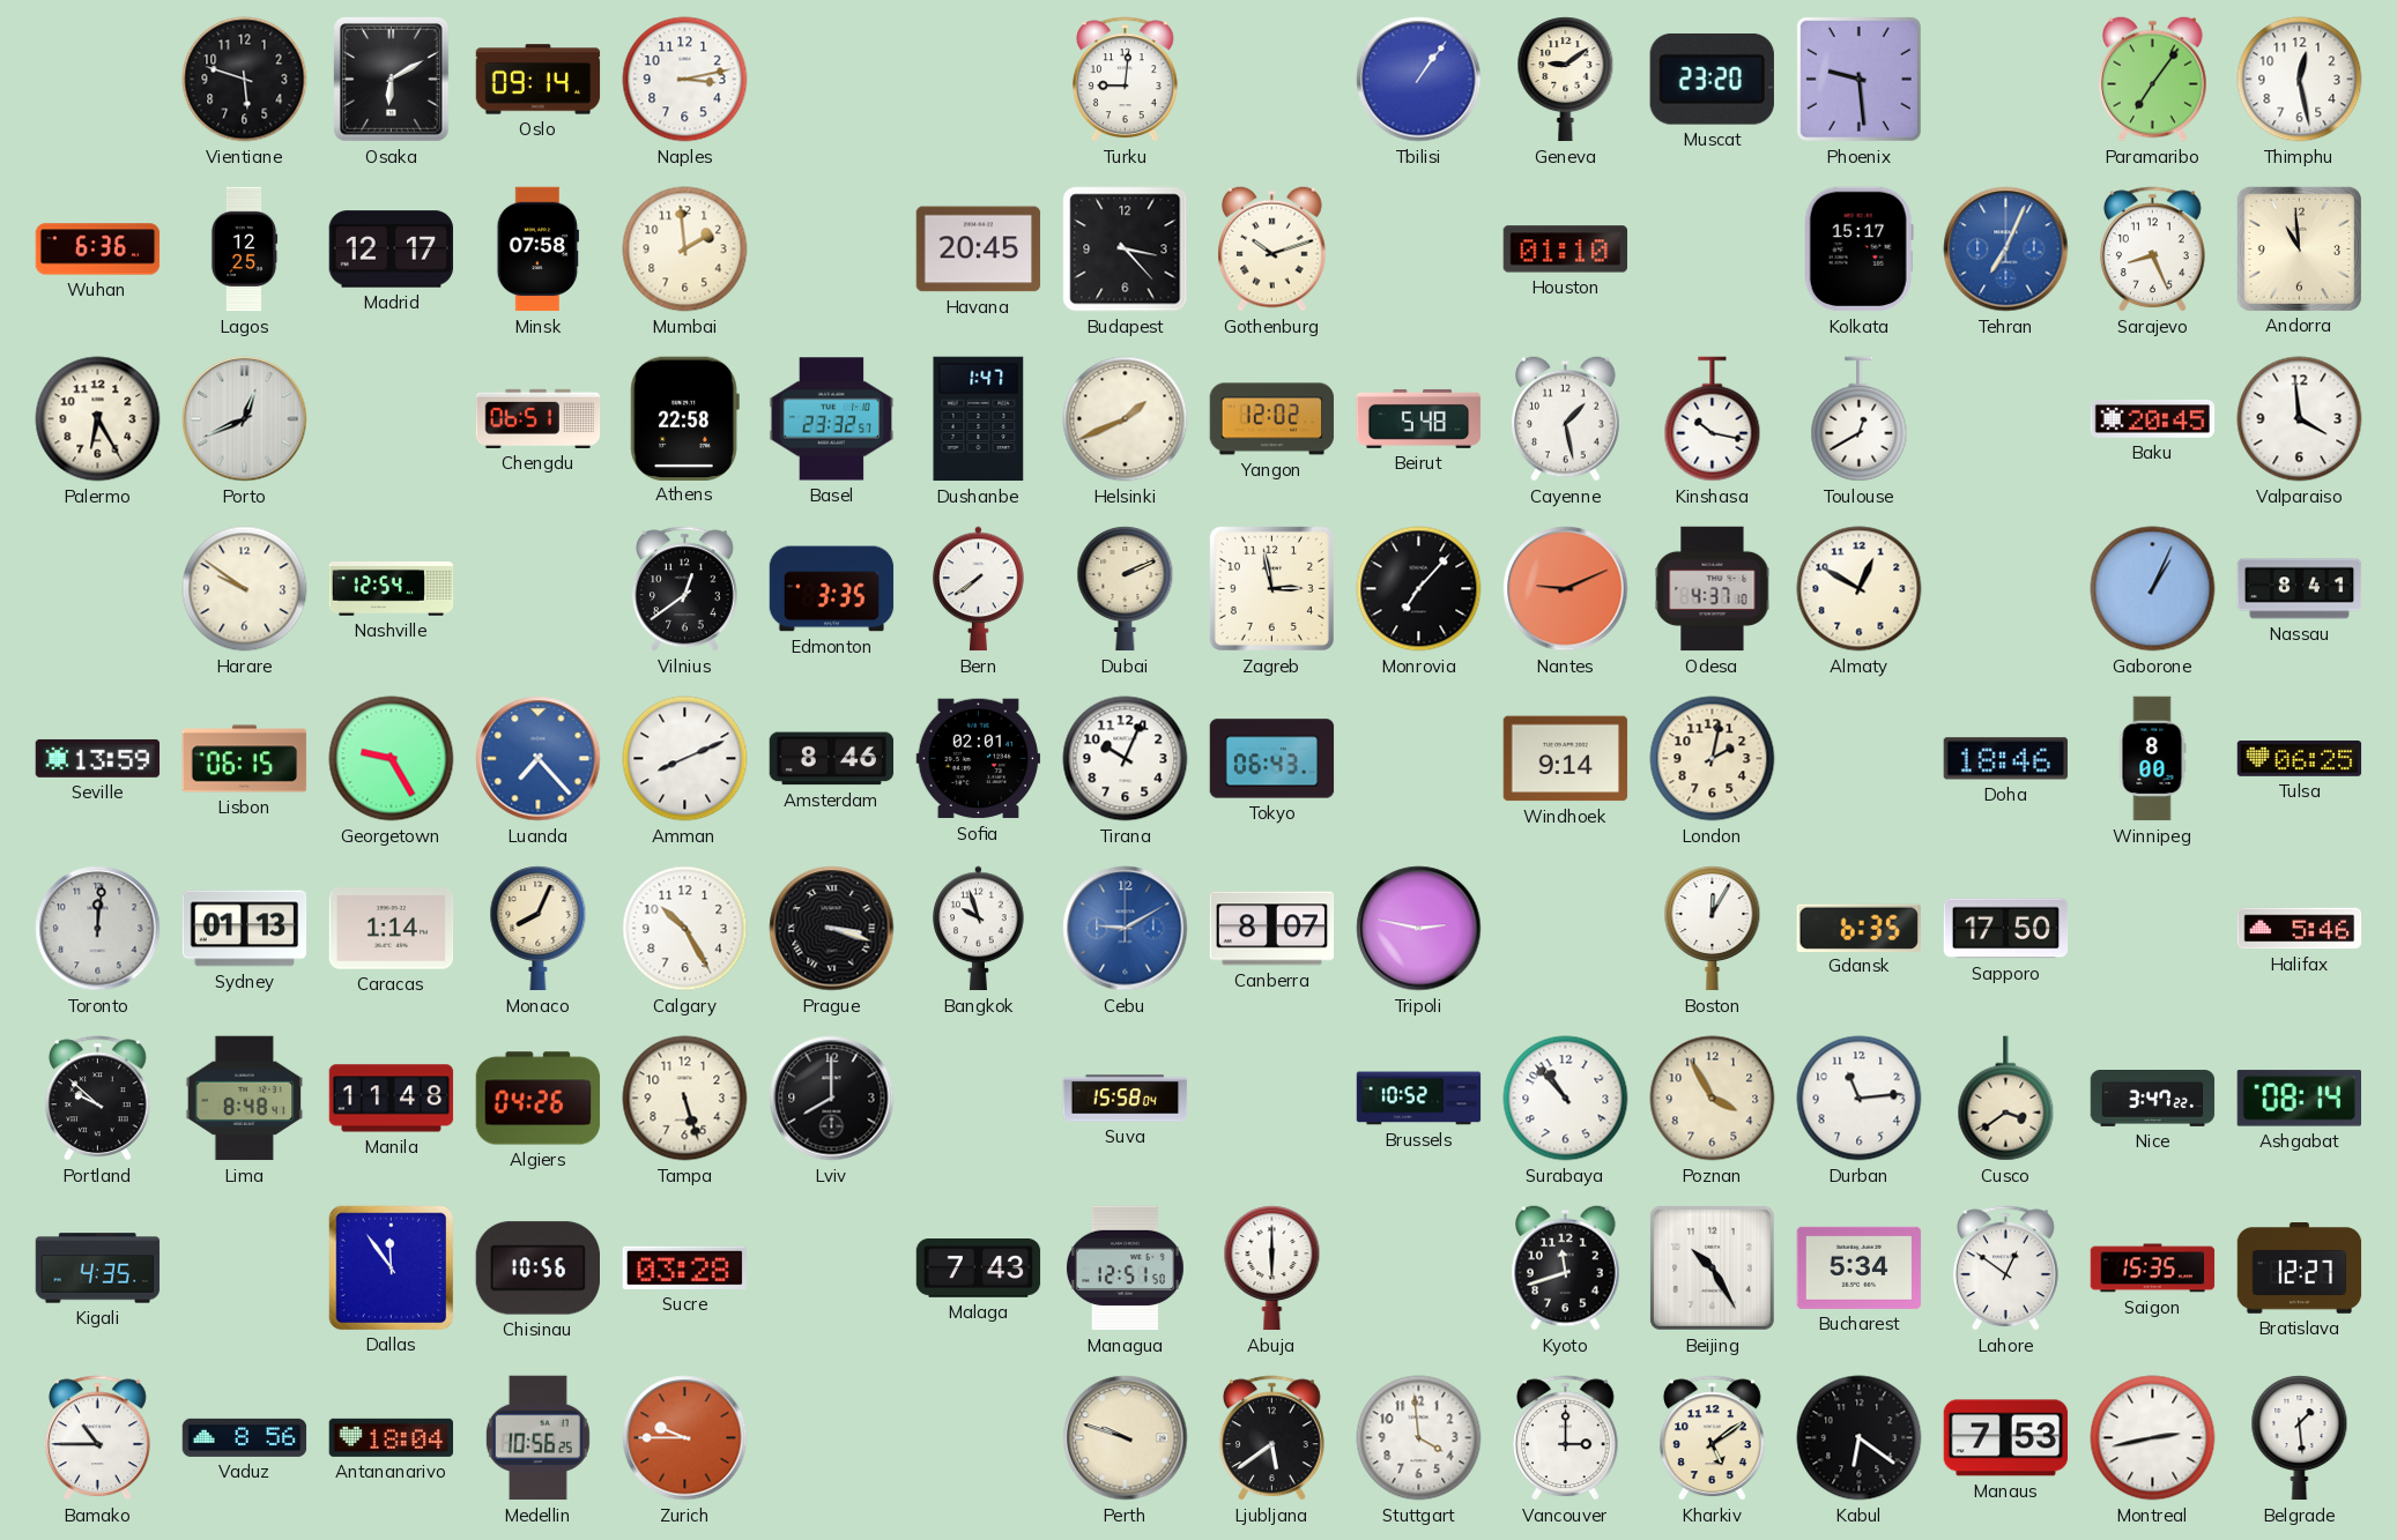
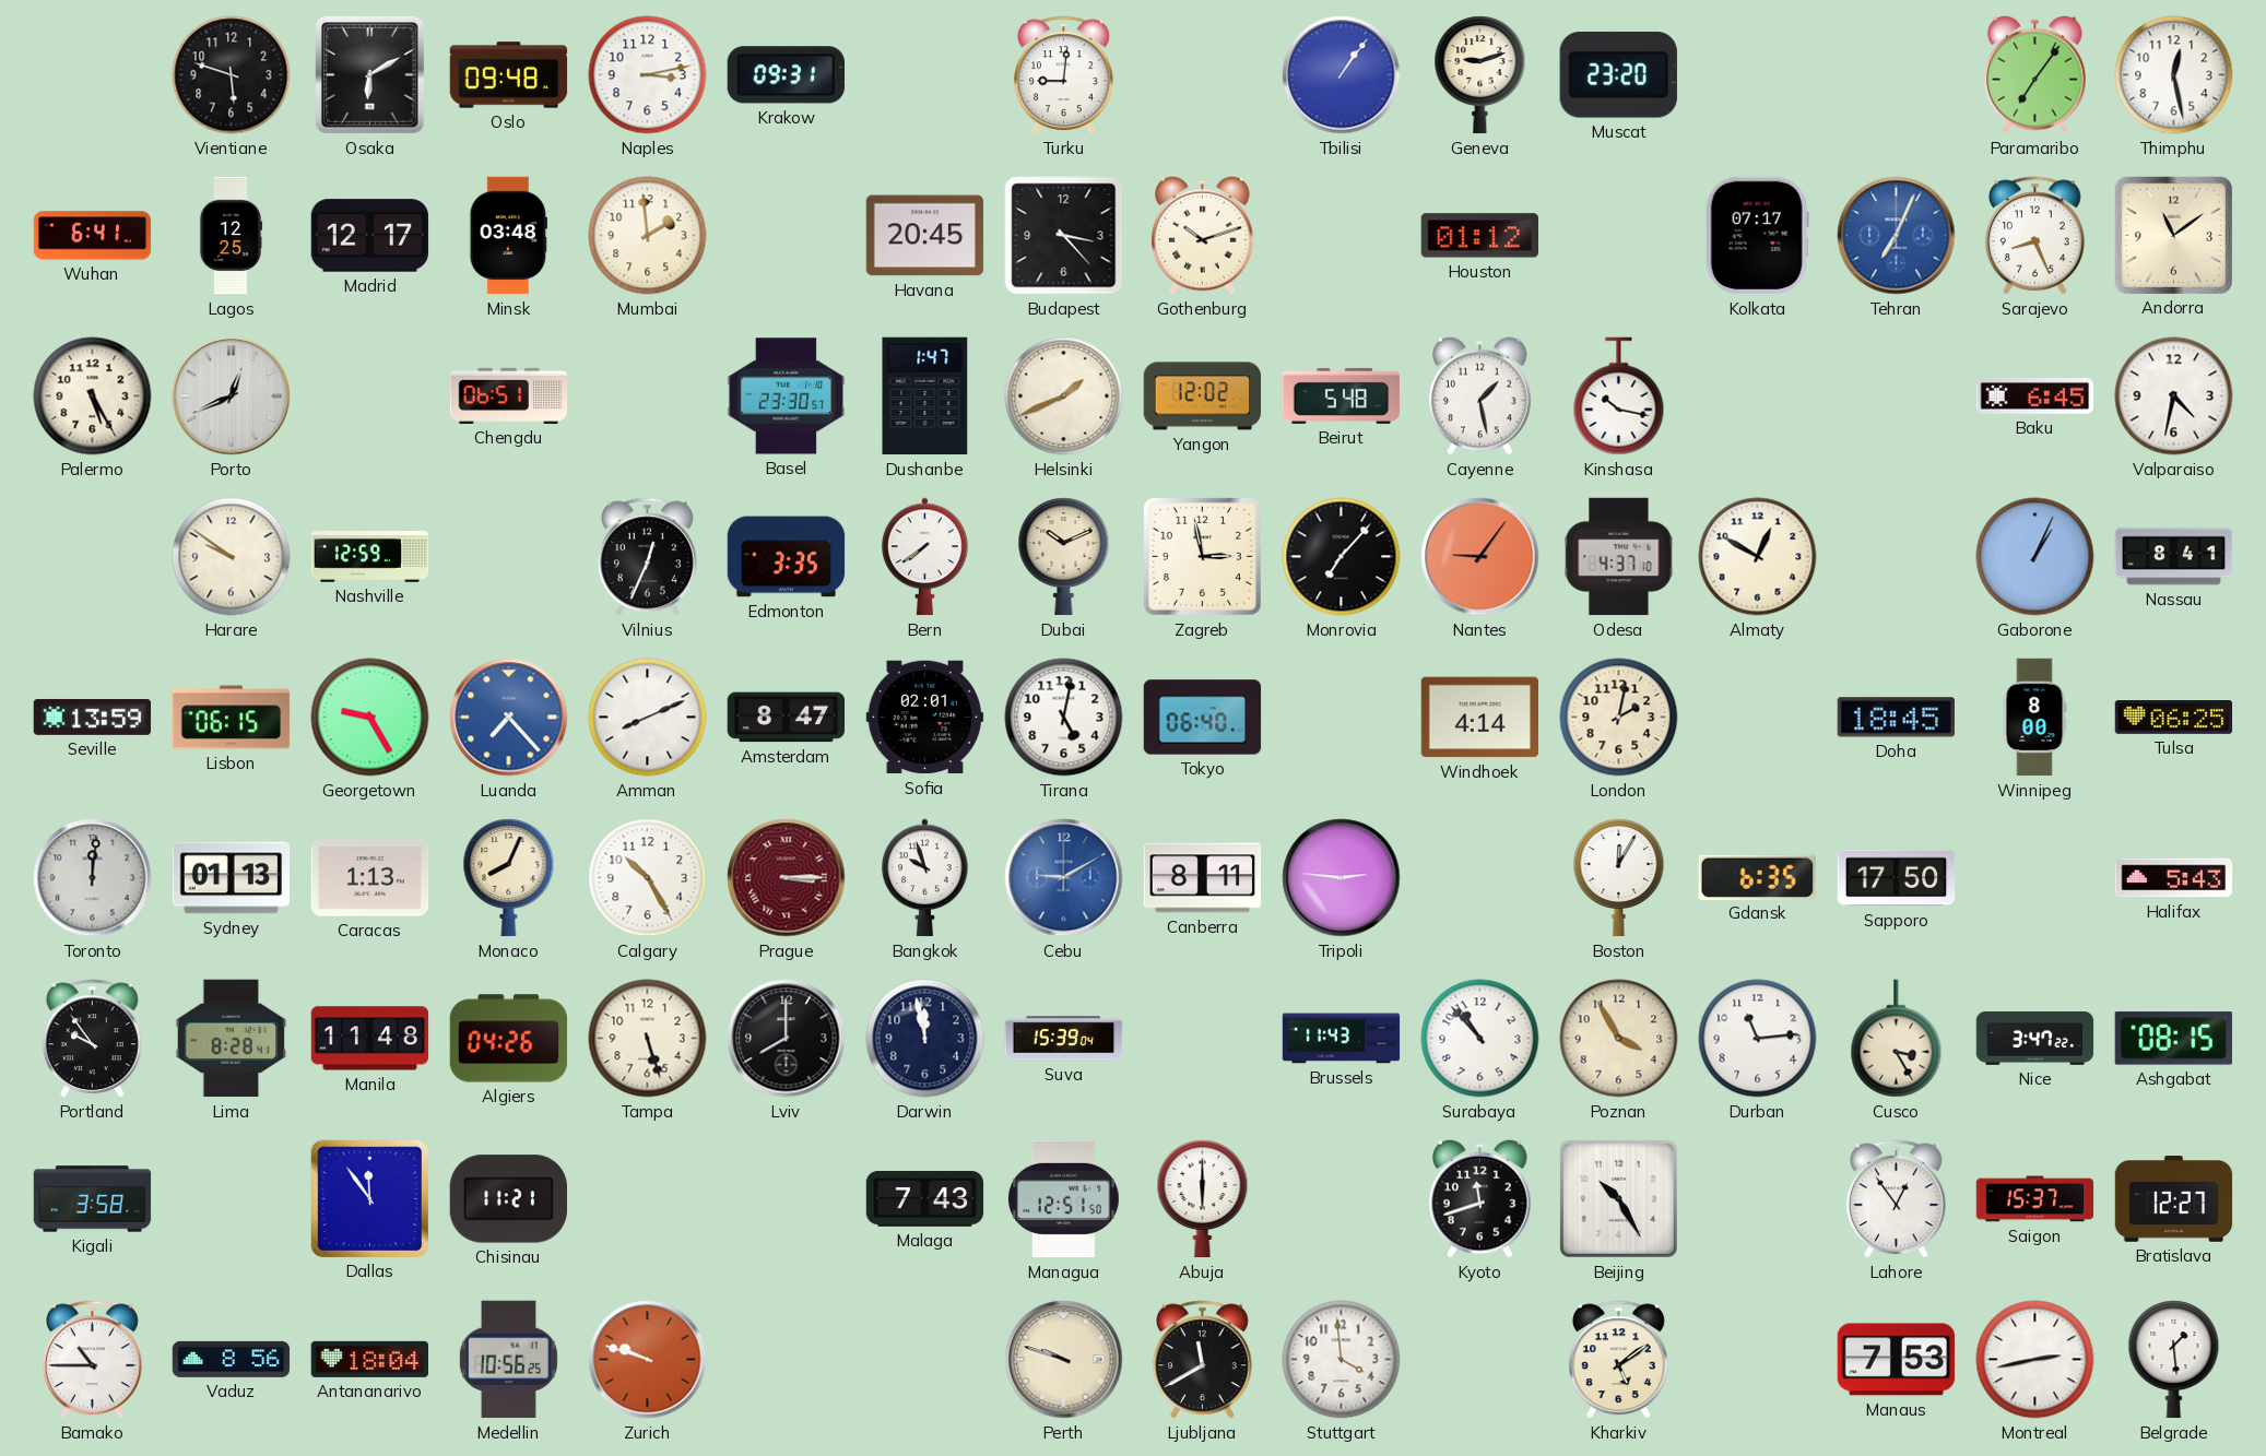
Oslo: 09:14 -> 09:48
Krakow: none -> 09:31
Geneva: 9:09 -> 9:12
Phoenix: 9:29 -> none
Wuhan: 6:36 -> 6:41
Minsk: 07:58 -> 03:48
Houston: 01:10 -> 01:12
Kolkata: 15:17 -> 07:17
Andorra: 10:59 -> 11:09
Palermo: 6:25 -> 5:25
Athens: 22:58 -> none
Basel: 23:32 -> 23:30
Toulouse: 12:40 -> none
Baku: 20:45 -> 6:45
Valparaiso: 3:59 -> 4:32
Nashville: 12:54 -> 12:59
Vilnius: 12:39 -> 12:34
Dubai: 2:11 -> 10:11
Nantes: 9:11 -> 9:06
Amsterdam: 8:46 -> 8:47
Tirana: 10:04 -> 5:02
Tokyo: 06:43 -> 06:40
Windhoek: 9:14 -> 4:14
Doha: 18:46 -> 18:45
Caracas: 1:14 -> 1:13
Prague: 3:18 -> 3:15
Prague dial: black -> burgundy
Canberra: 8:07 -> 8:11
Tripoli: 2:47 -> 2:46
Halifax: 5:46 -> 5:43
Portland: 9:52 -> 9:54
Lima: 8:48 -> 8:28
Darwin: none -> 11:58
Suva: 15:58 -> 15:39
Brussels: 10:52 -> 11:43
Cusco: 3:39 -> 3:25
Ashgabat: 08:14 -> 08:15
Kigali: 4:35 -> 3:58
Chisinau: 10:56 -> 11:21
Sucre: 03:28 -> none
Bucharest: 5:34 -> none
Lahore: 12:51 -> 12:54
Saigon: 15:35 -> 15:37
Zurich: 9:45 -> 9:48
Ljubljana: 5:39 -> 11:40
Vancouver: 3:00 -> none
Kabul: 6:21 -> none
